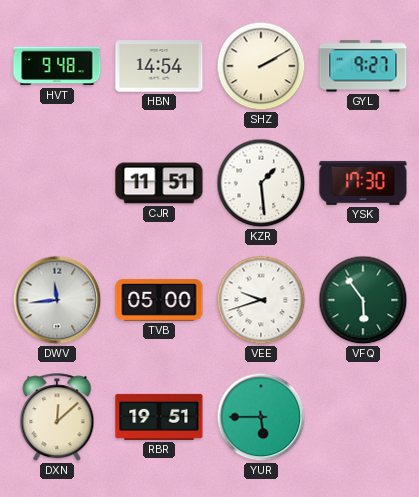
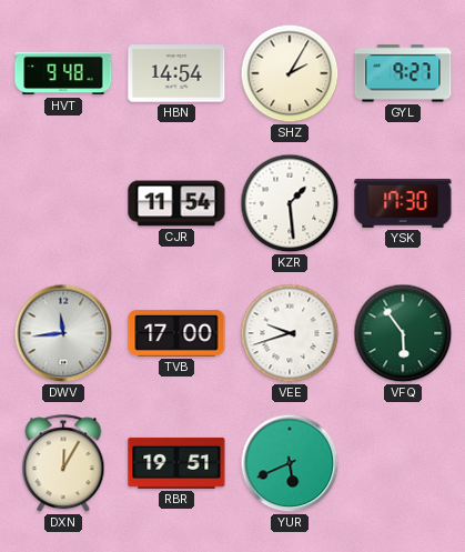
SHZ: 2:10 -> 2:05
CJR: 11:51 -> 11:54
TVB: 05:00 -> 17:00
DXN: 12:08 -> 12:05
YUR: 5:45 -> 5:41
